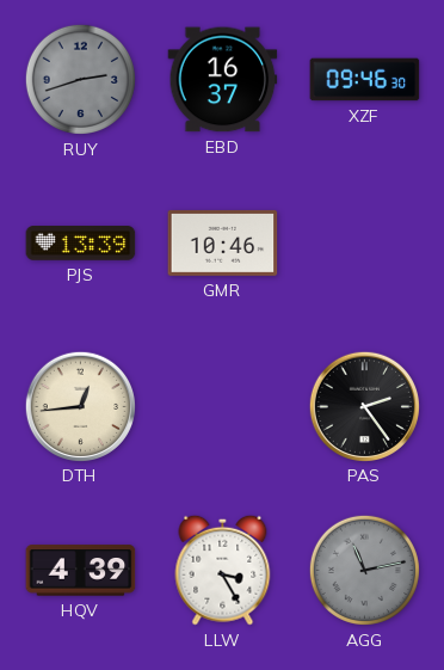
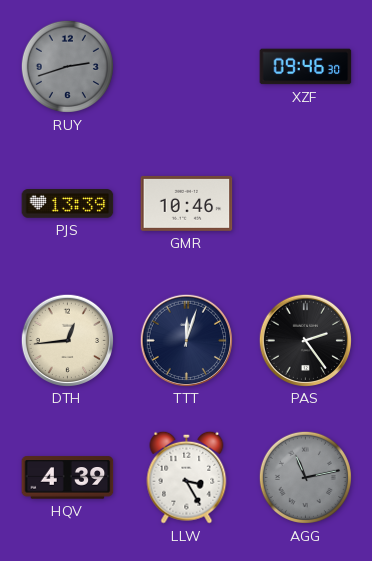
EBD: 16:37 -> none
TTT: none -> 12:03
